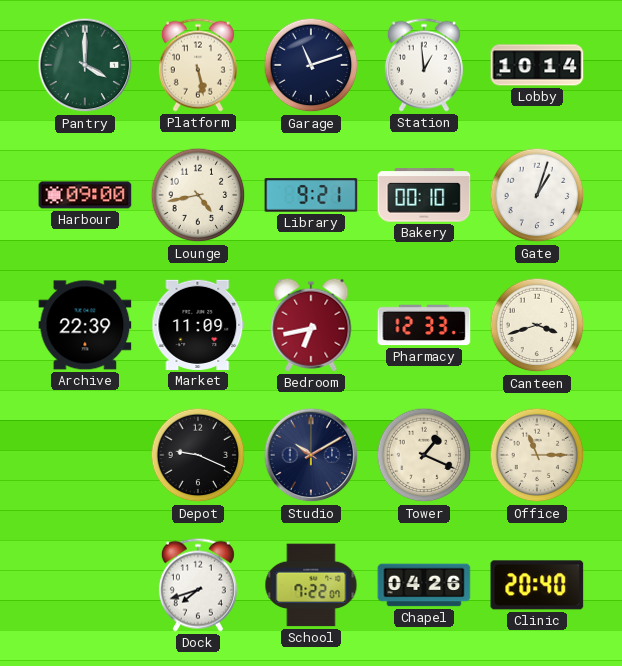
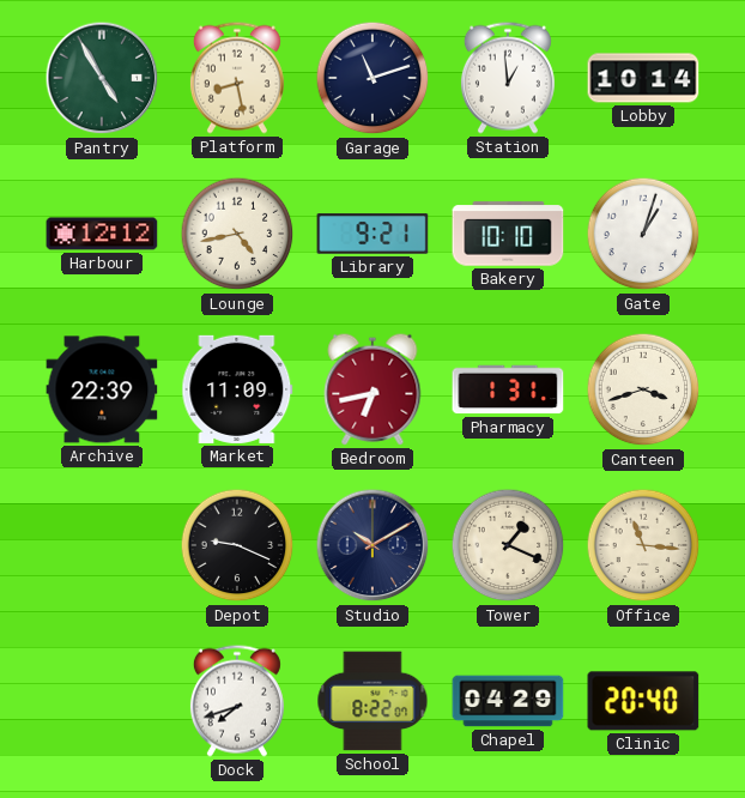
Pantry: 4:00 -> 4:55
Platform: 5:28 -> 8:28
Harbour: 09:00 -> 12:12
Bakery: 00:10 -> 10:10
Pharmacy: 12:33 -> 1:31
Office: 11:15 -> 11:16
School: 7:22 -> 8:22
Chapel: 04:26 -> 04:29
